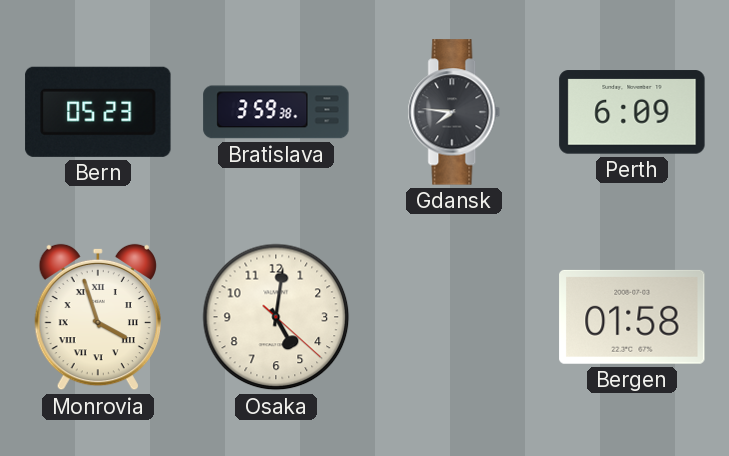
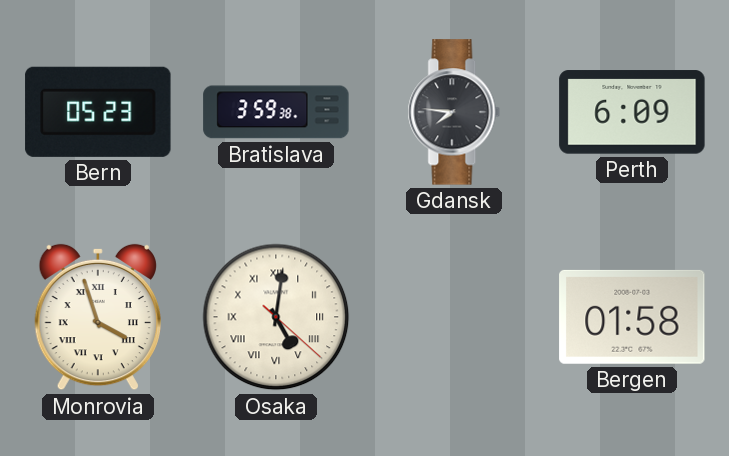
Osaka numerals: Arabic -> Roman
